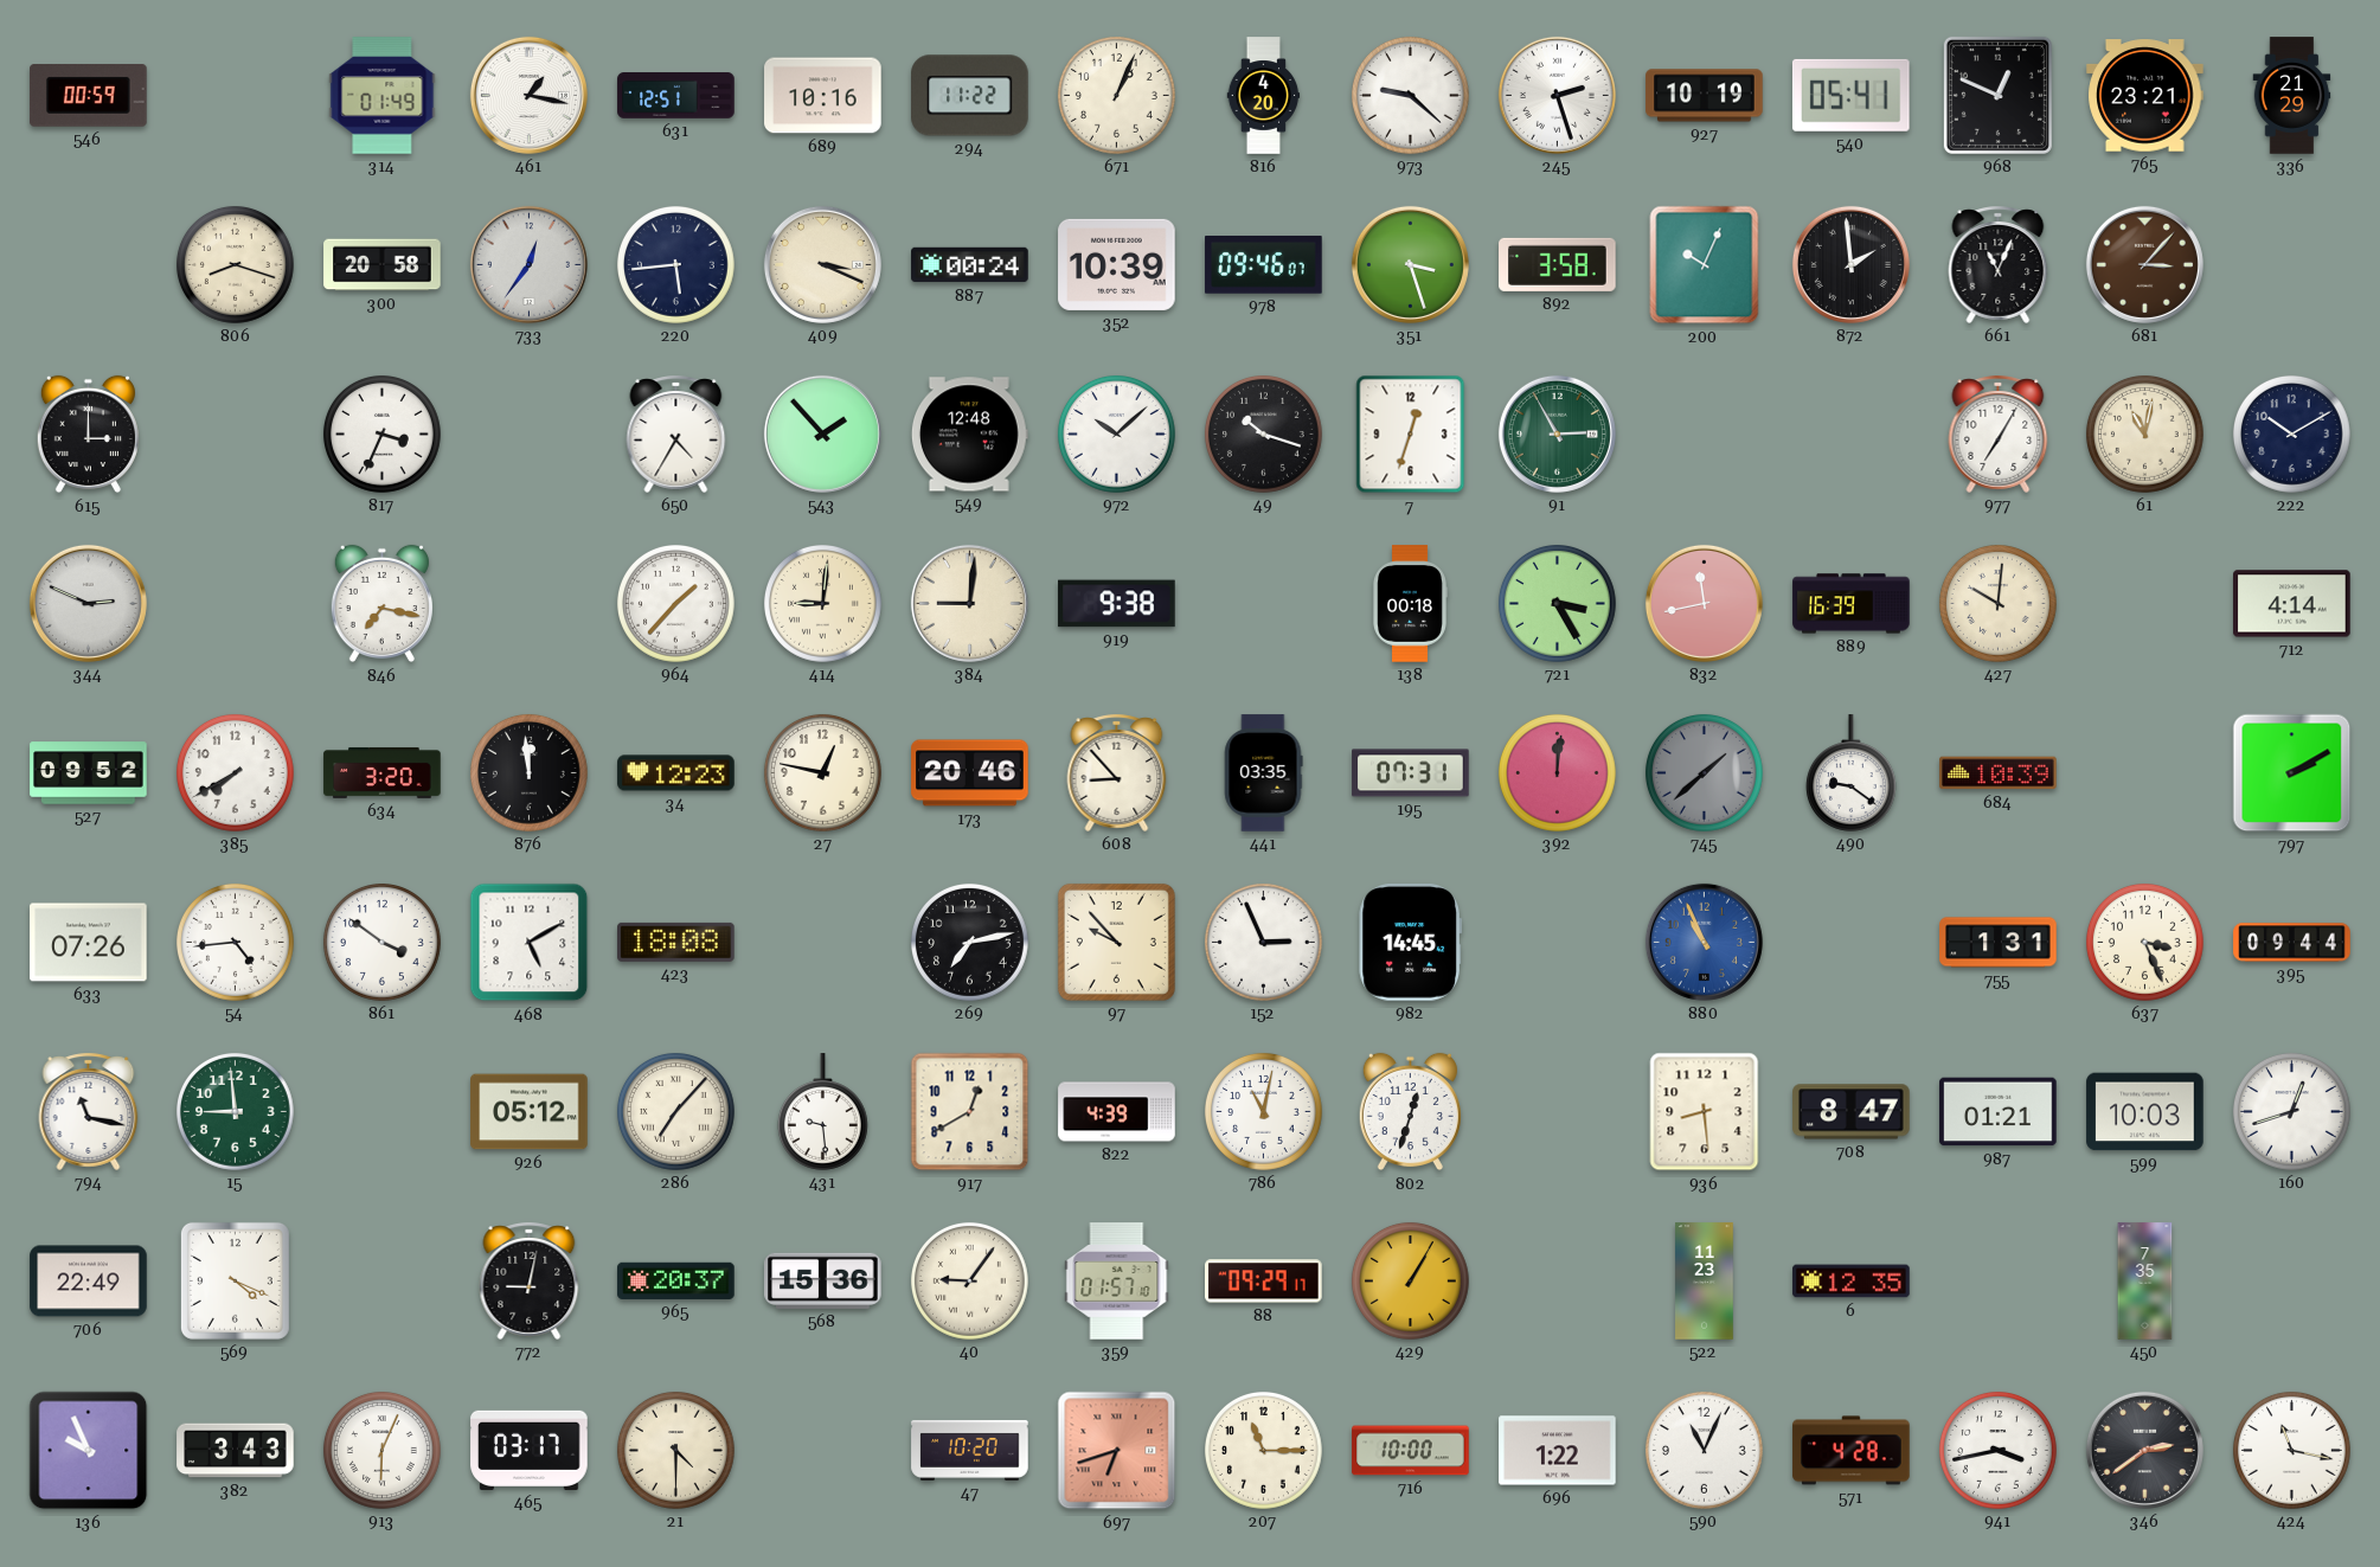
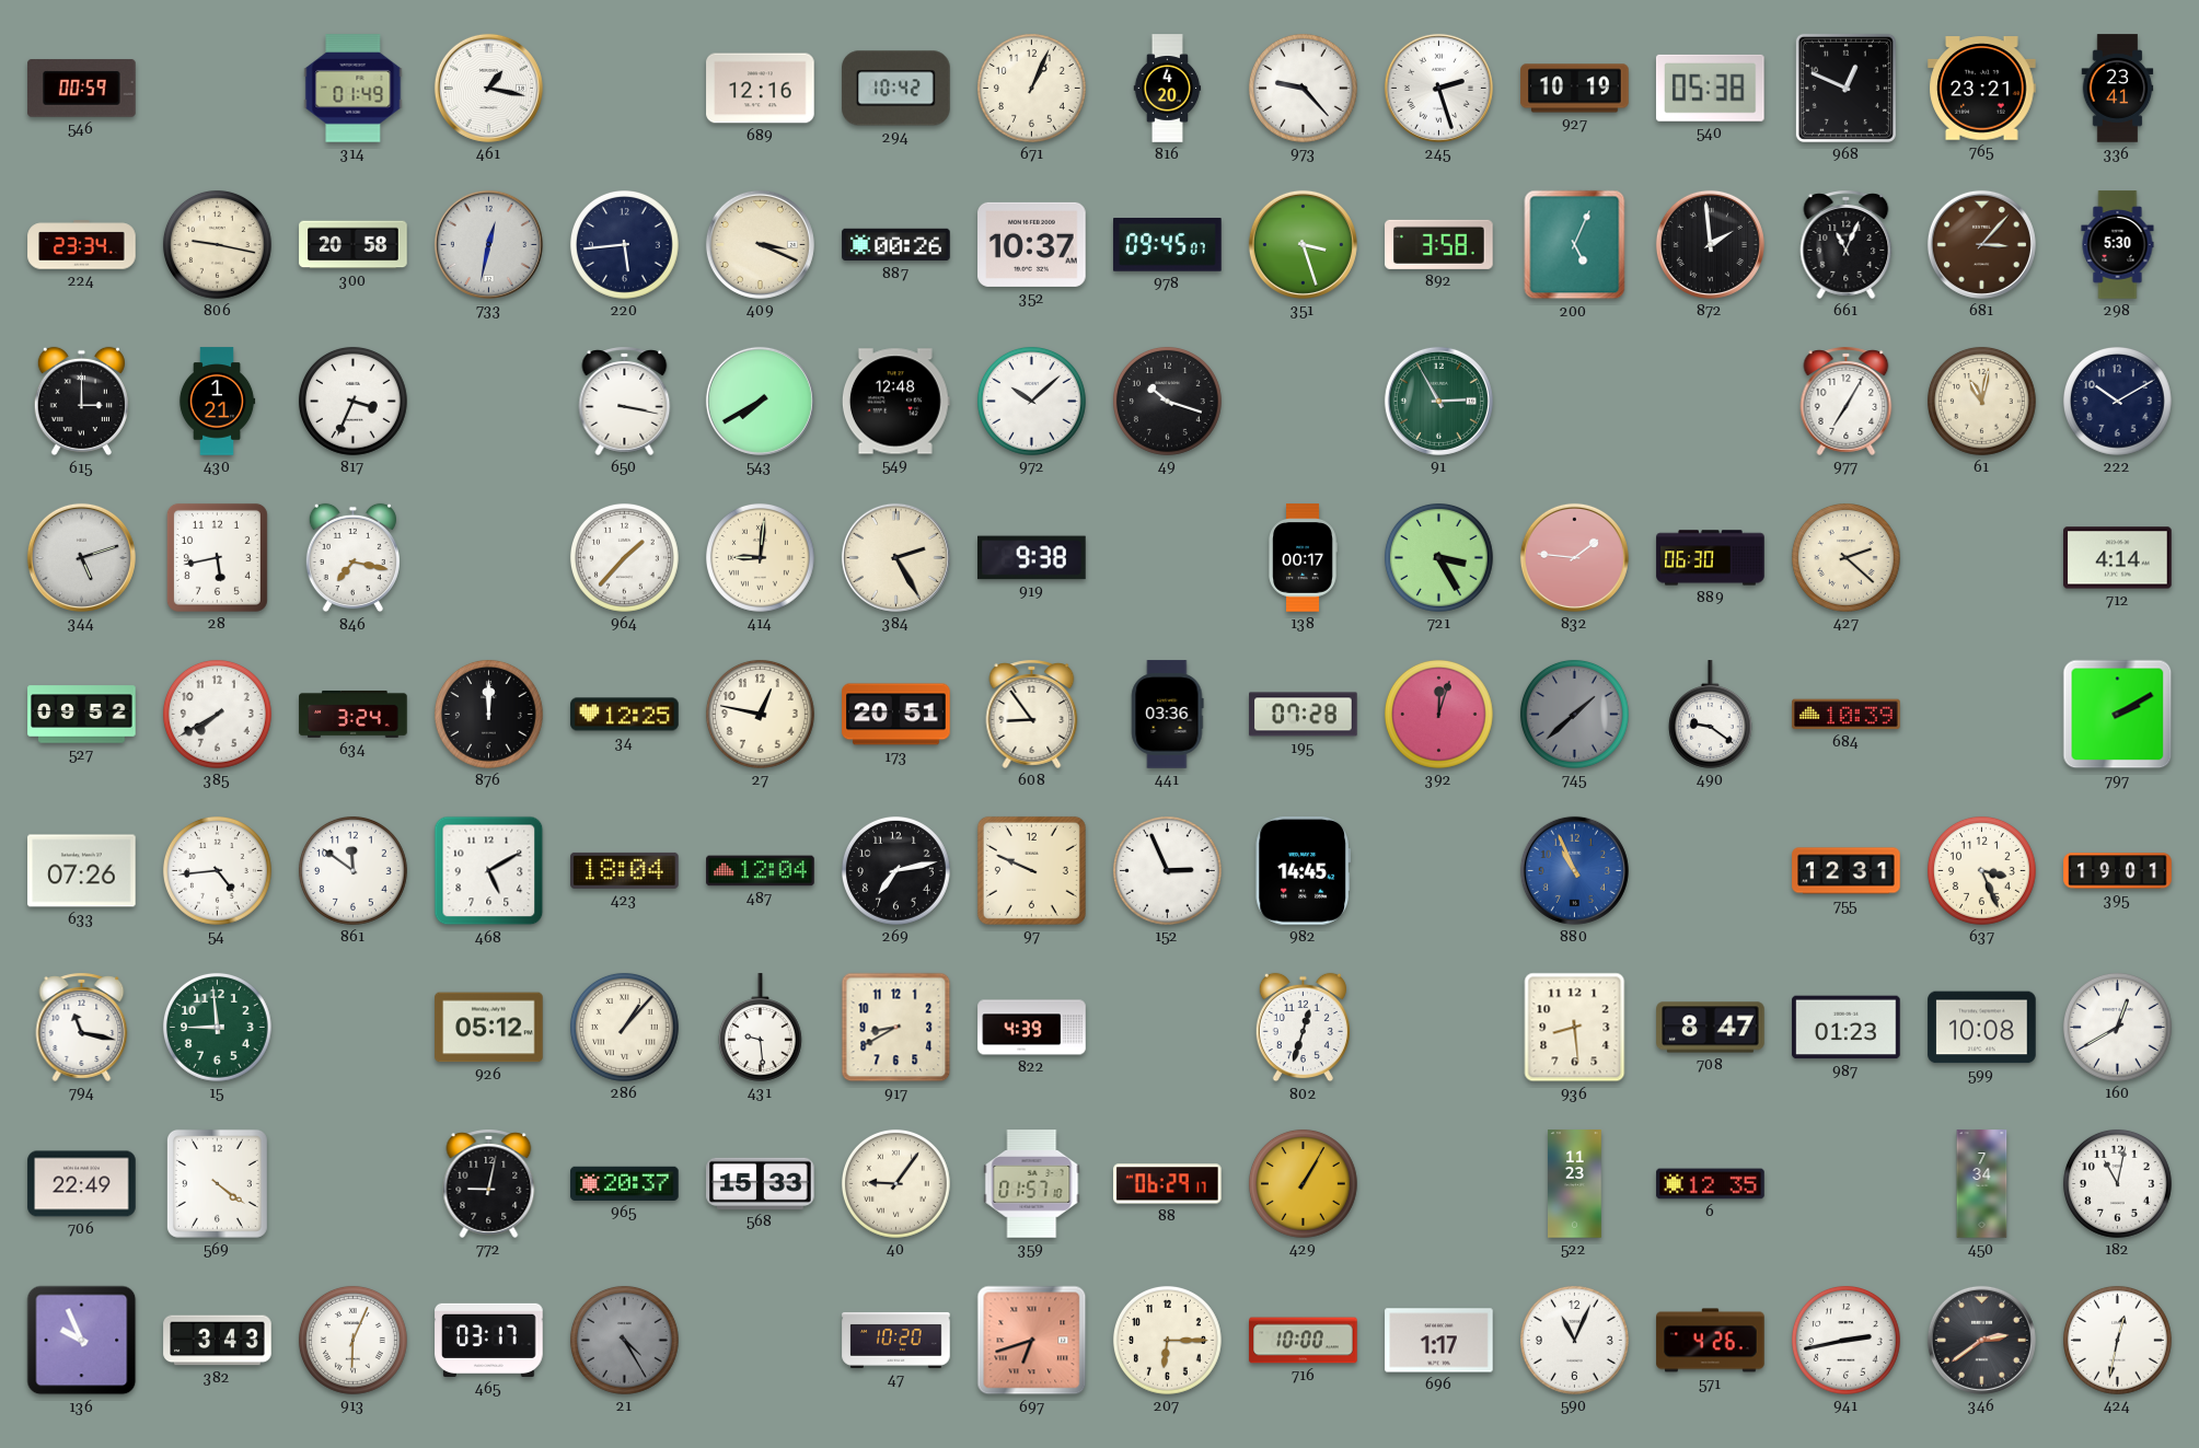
631: 12:51 -> none
689: 10:16 -> 12:16
294: 11:22 -> 10:42
973: 9:22 -> 9:23
540: 05:41 -> 05:38
336: 21:29 -> 23:41
224: none -> 23:34
806: 8:18 -> 9:17
733: 12:36 -> 12:32
887: 00:24 -> 00:26
352: 10:39 -> 10:37
978: 09:46 -> 09:45
200: 10:04 -> 5:04
298: none -> 5:30
430: none -> 1:21
650: 4:35 -> 3:17
543: 1:53 -> 7:40
7: 12:33 -> none
344: 2:49 -> 5:12
28: none -> 5:43
384: 9:01 -> 2:25
138: 00:18 -> 00:17
832: 11:43 -> 1:46
889: 16:39 -> 06:30
427: 10:01 -> 2:22
634: 3:20 -> 3:24
876: 11:59 -> 12:00
34: 12:23 -> 12:25
173: 20:46 -> 20:51
608: 8:53 -> 8:54
441: 03:35 -> 03:36
195: 07:31 -> 07:28
392: 12:01 -> 12:03
861: 3:51 -> 11:51
423: 18:08 -> 18:04
487: none -> 12:04
97: 9:53 -> 9:49
755: 1:31 -> 12:31
395: 09:44 -> 19:01
286: 7:07 -> 1:07
917: 12:40 -> 8:40
786: 11:02 -> none
987: 01:21 -> 01:23
599: 10:03 -> 10:08
160: 12:42 -> 12:40
569: 4:19 -> 4:21
568: 15:36 -> 15:33
88: 09:29 -> 06:29
450: 7:35 -> 7:34
182: none -> 11:02
21: 4:30 -> 4:25
21 dial: cream -> grey
207: 11:15 -> 6:15
696: 1:22 -> 1:17
571: 4:28 -> 4:26
941: 3:43 -> 2:43
424: 11:17 -> 12:32
